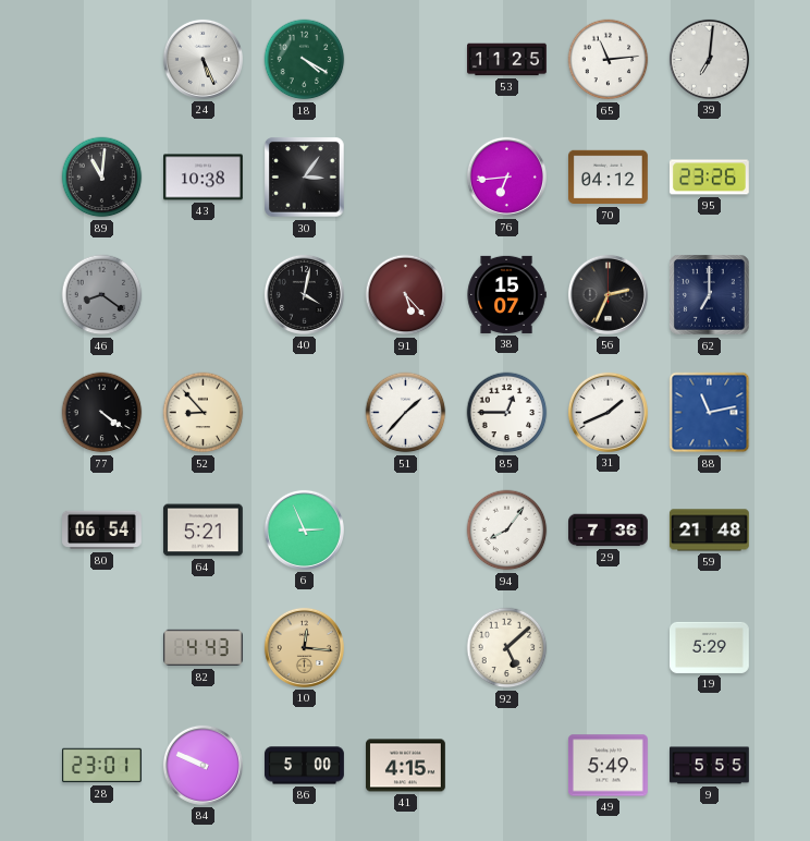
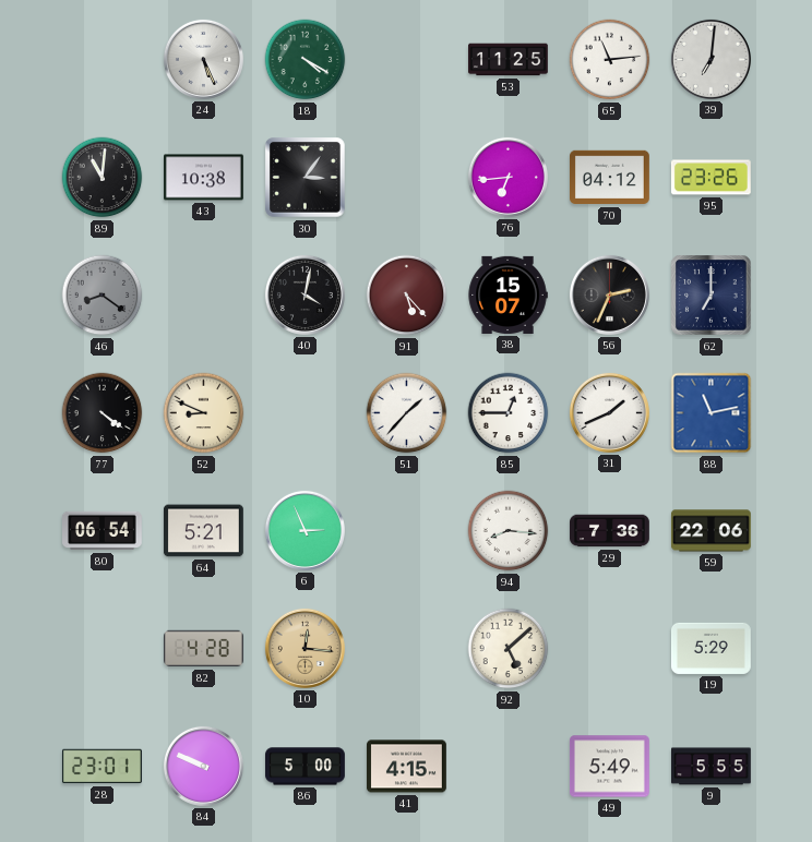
52: 8:53 -> 8:49
94: 8:06 -> 8:16
59: 21:48 -> 22:06
82: 4:43 -> 4:28
